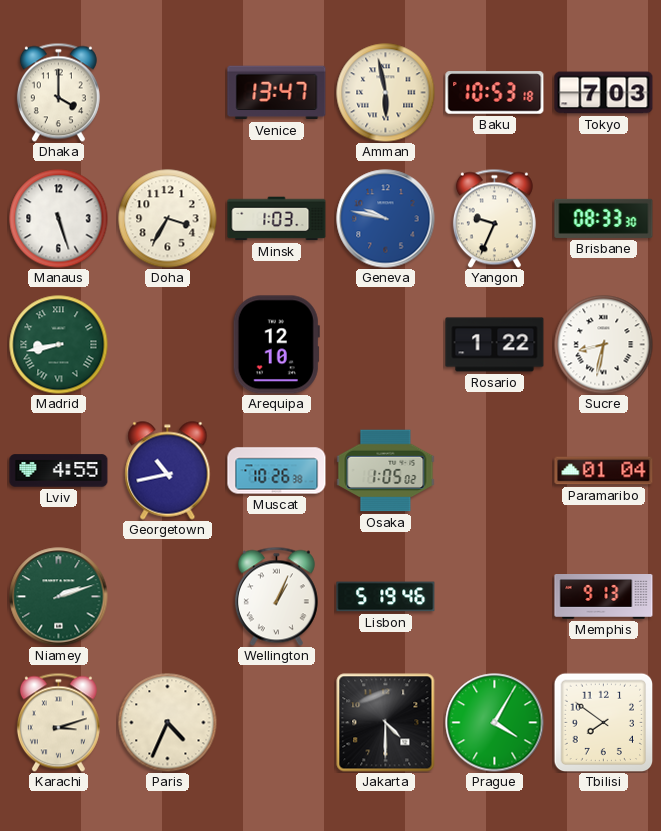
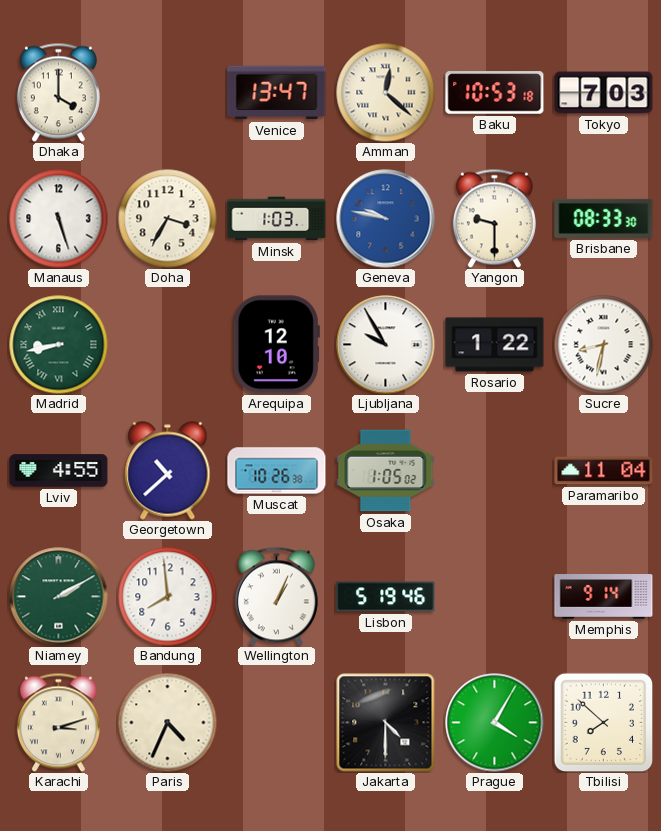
Amman: 5:58 -> 12:22
Yangon: 9:34 -> 9:30
Ljubljana: none -> 9:55
Georgetown: 10:43 -> 10:38
Paramaribo: 01:04 -> 11:04
Niamey: 2:12 -> 2:10
Bandung: none -> 7:59
Memphis: 9:13 -> 9:14
Tbilisi: 7:51 -> 7:52
